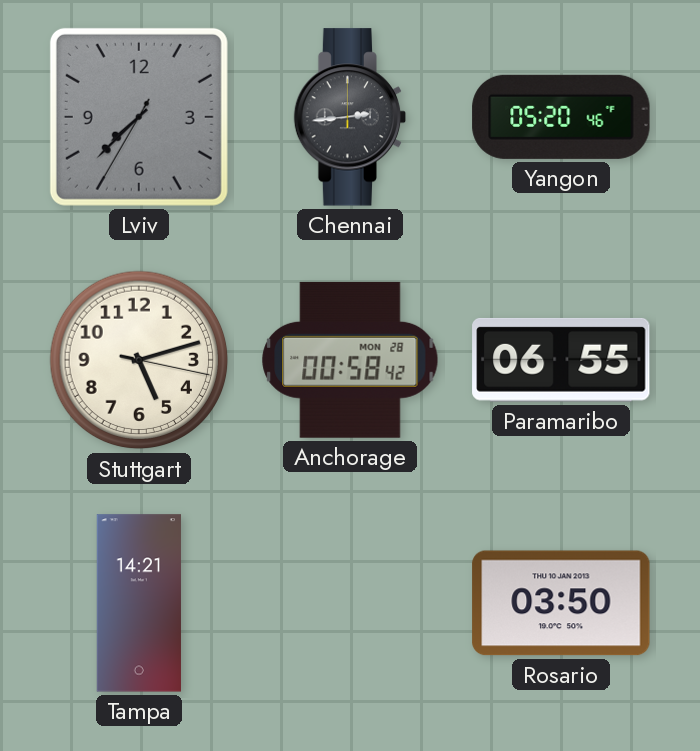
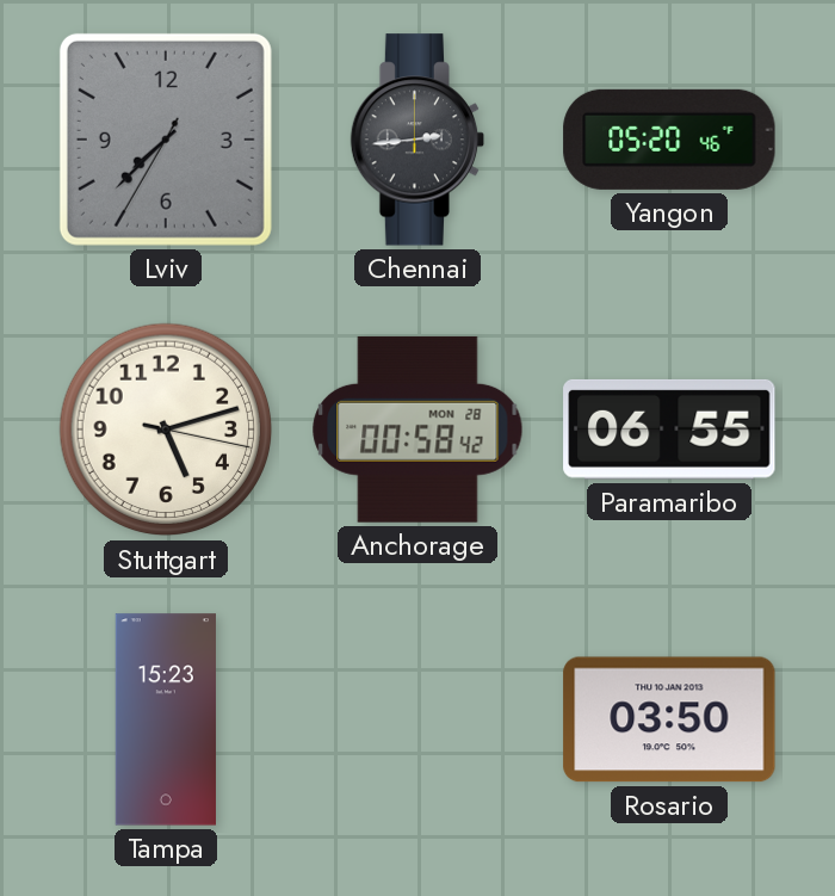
Tampa: 14:21 -> 15:23
